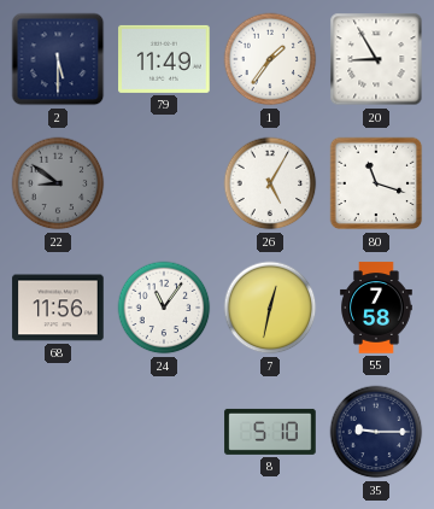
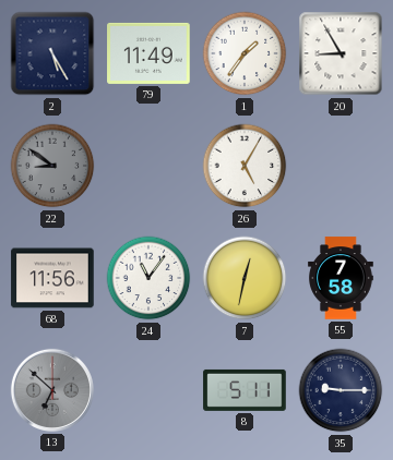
2: 5:30 -> 5:25
80: 11:18 -> none
13: none -> 6:52
8: 5:10 -> 5:11
